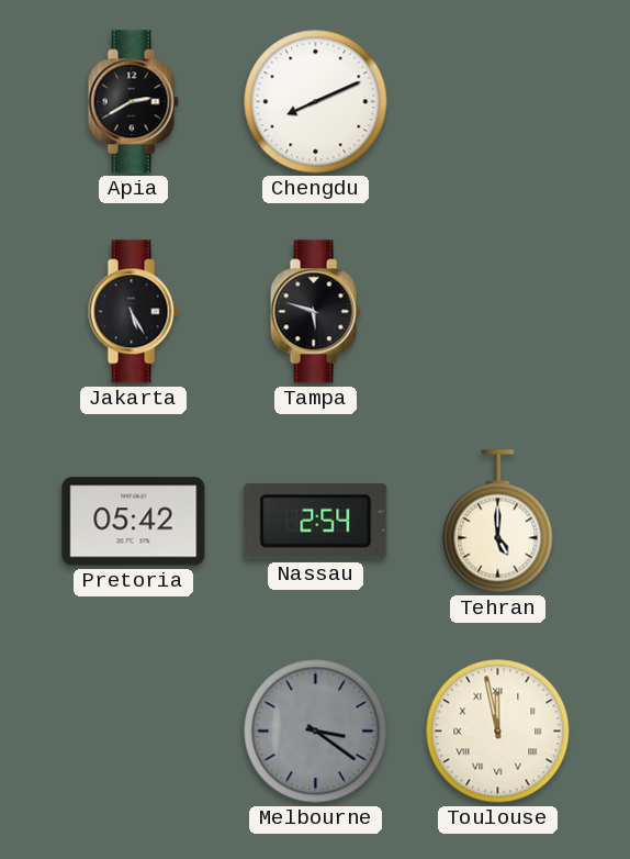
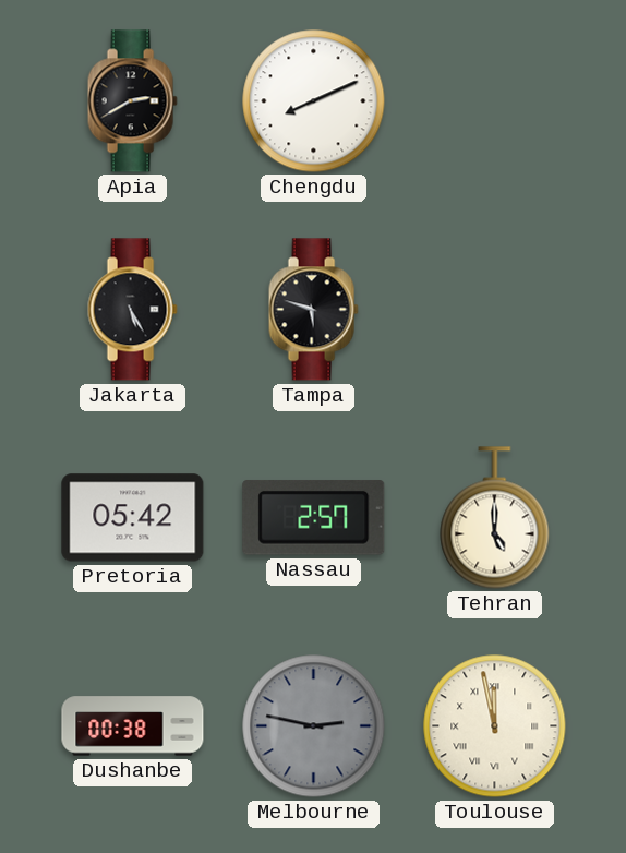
Nassau: 2:54 -> 2:57
Dushanbe: none -> 00:38
Melbourne: 3:21 -> 2:47
